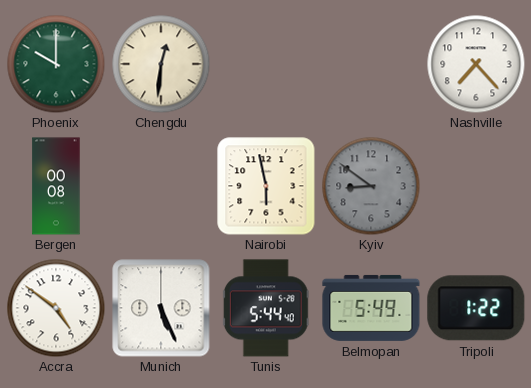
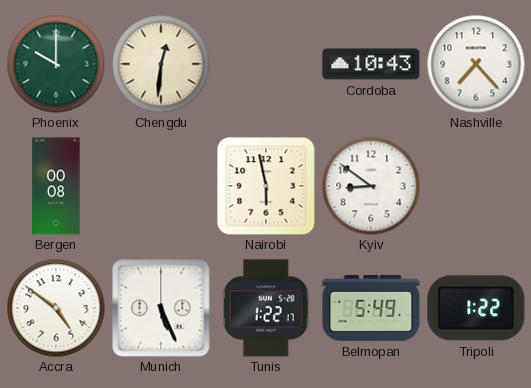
Cordoba: none -> 10:43
Kyiv dial: grey -> white
Tunis: 5:44 -> 1:22
